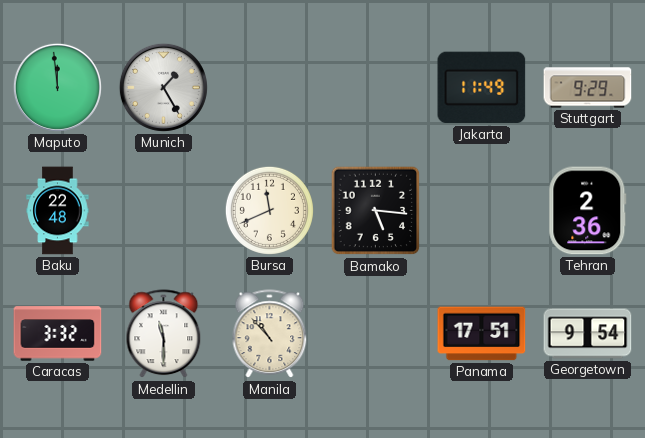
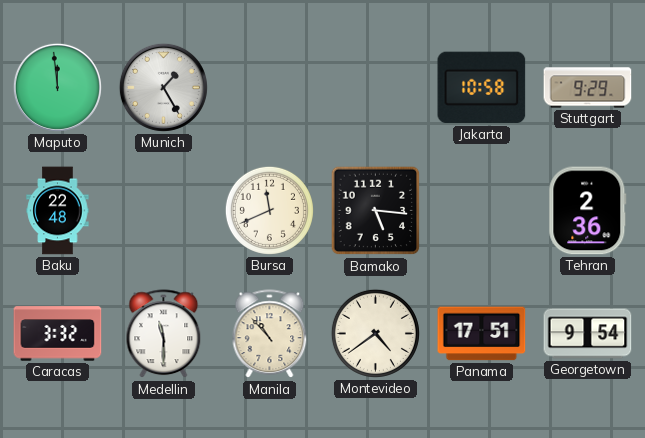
Jakarta: 11:49 -> 10:58
Montevideo: none -> 4:39
